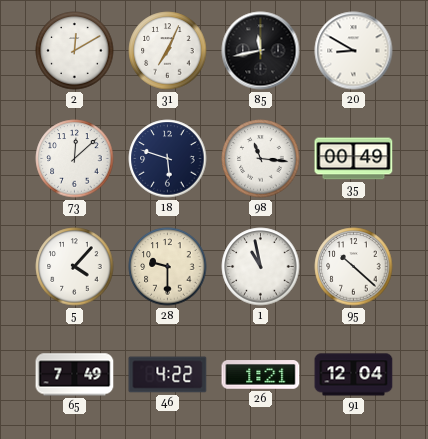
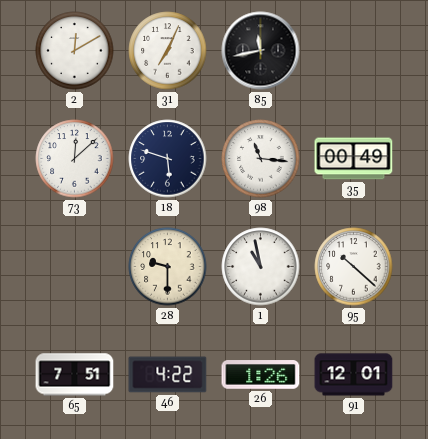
20: 8:50 -> none
5: 4:07 -> none
65: 7:49 -> 7:51
26: 1:21 -> 1:26
91: 12:04 -> 12:01
